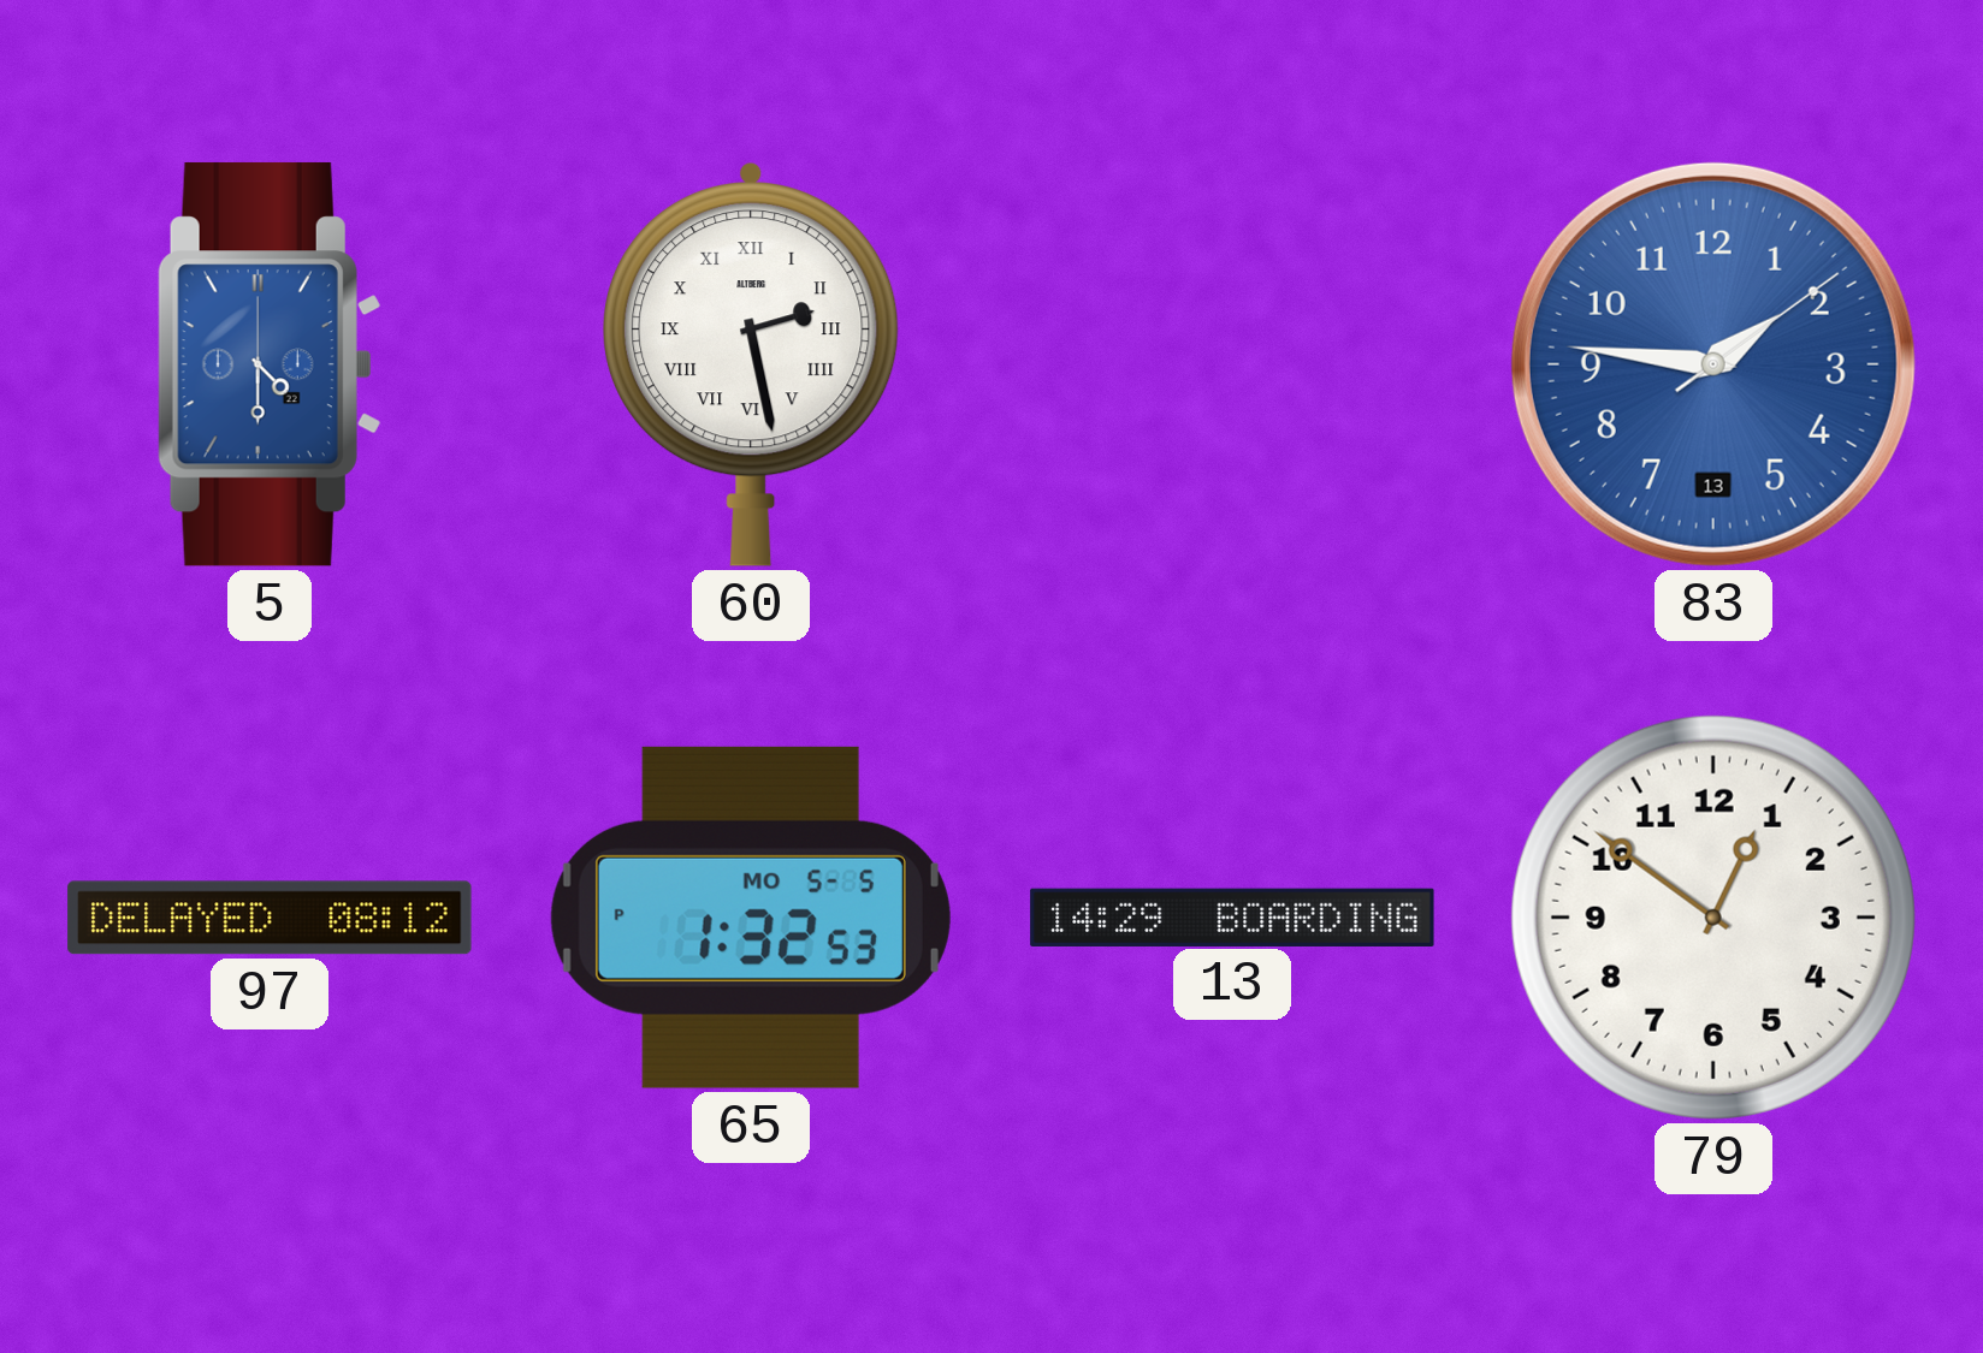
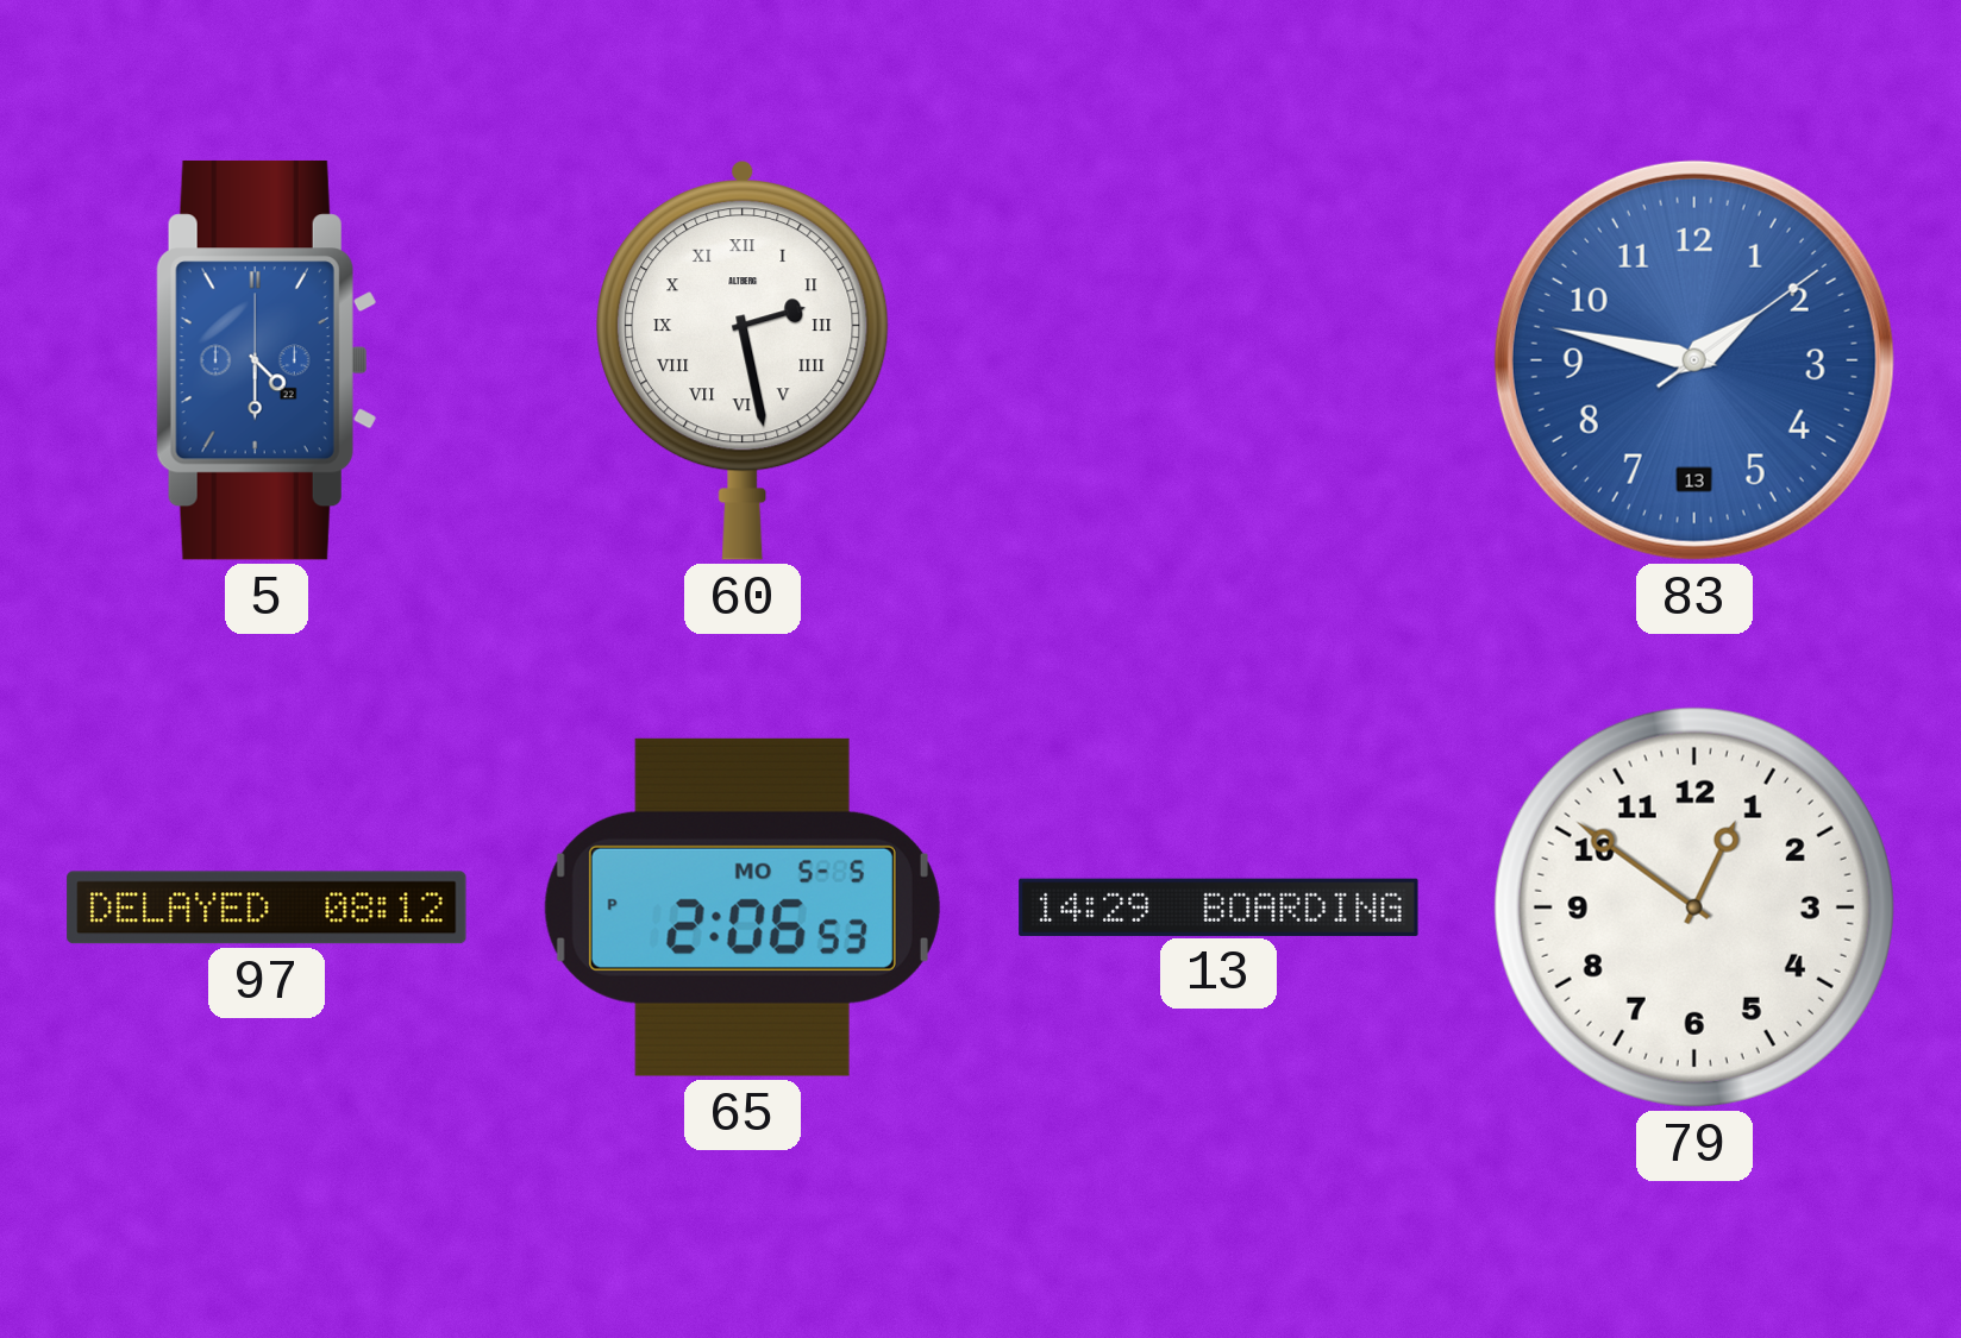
83: 1:46 -> 1:47
65: 1:32 -> 2:06
